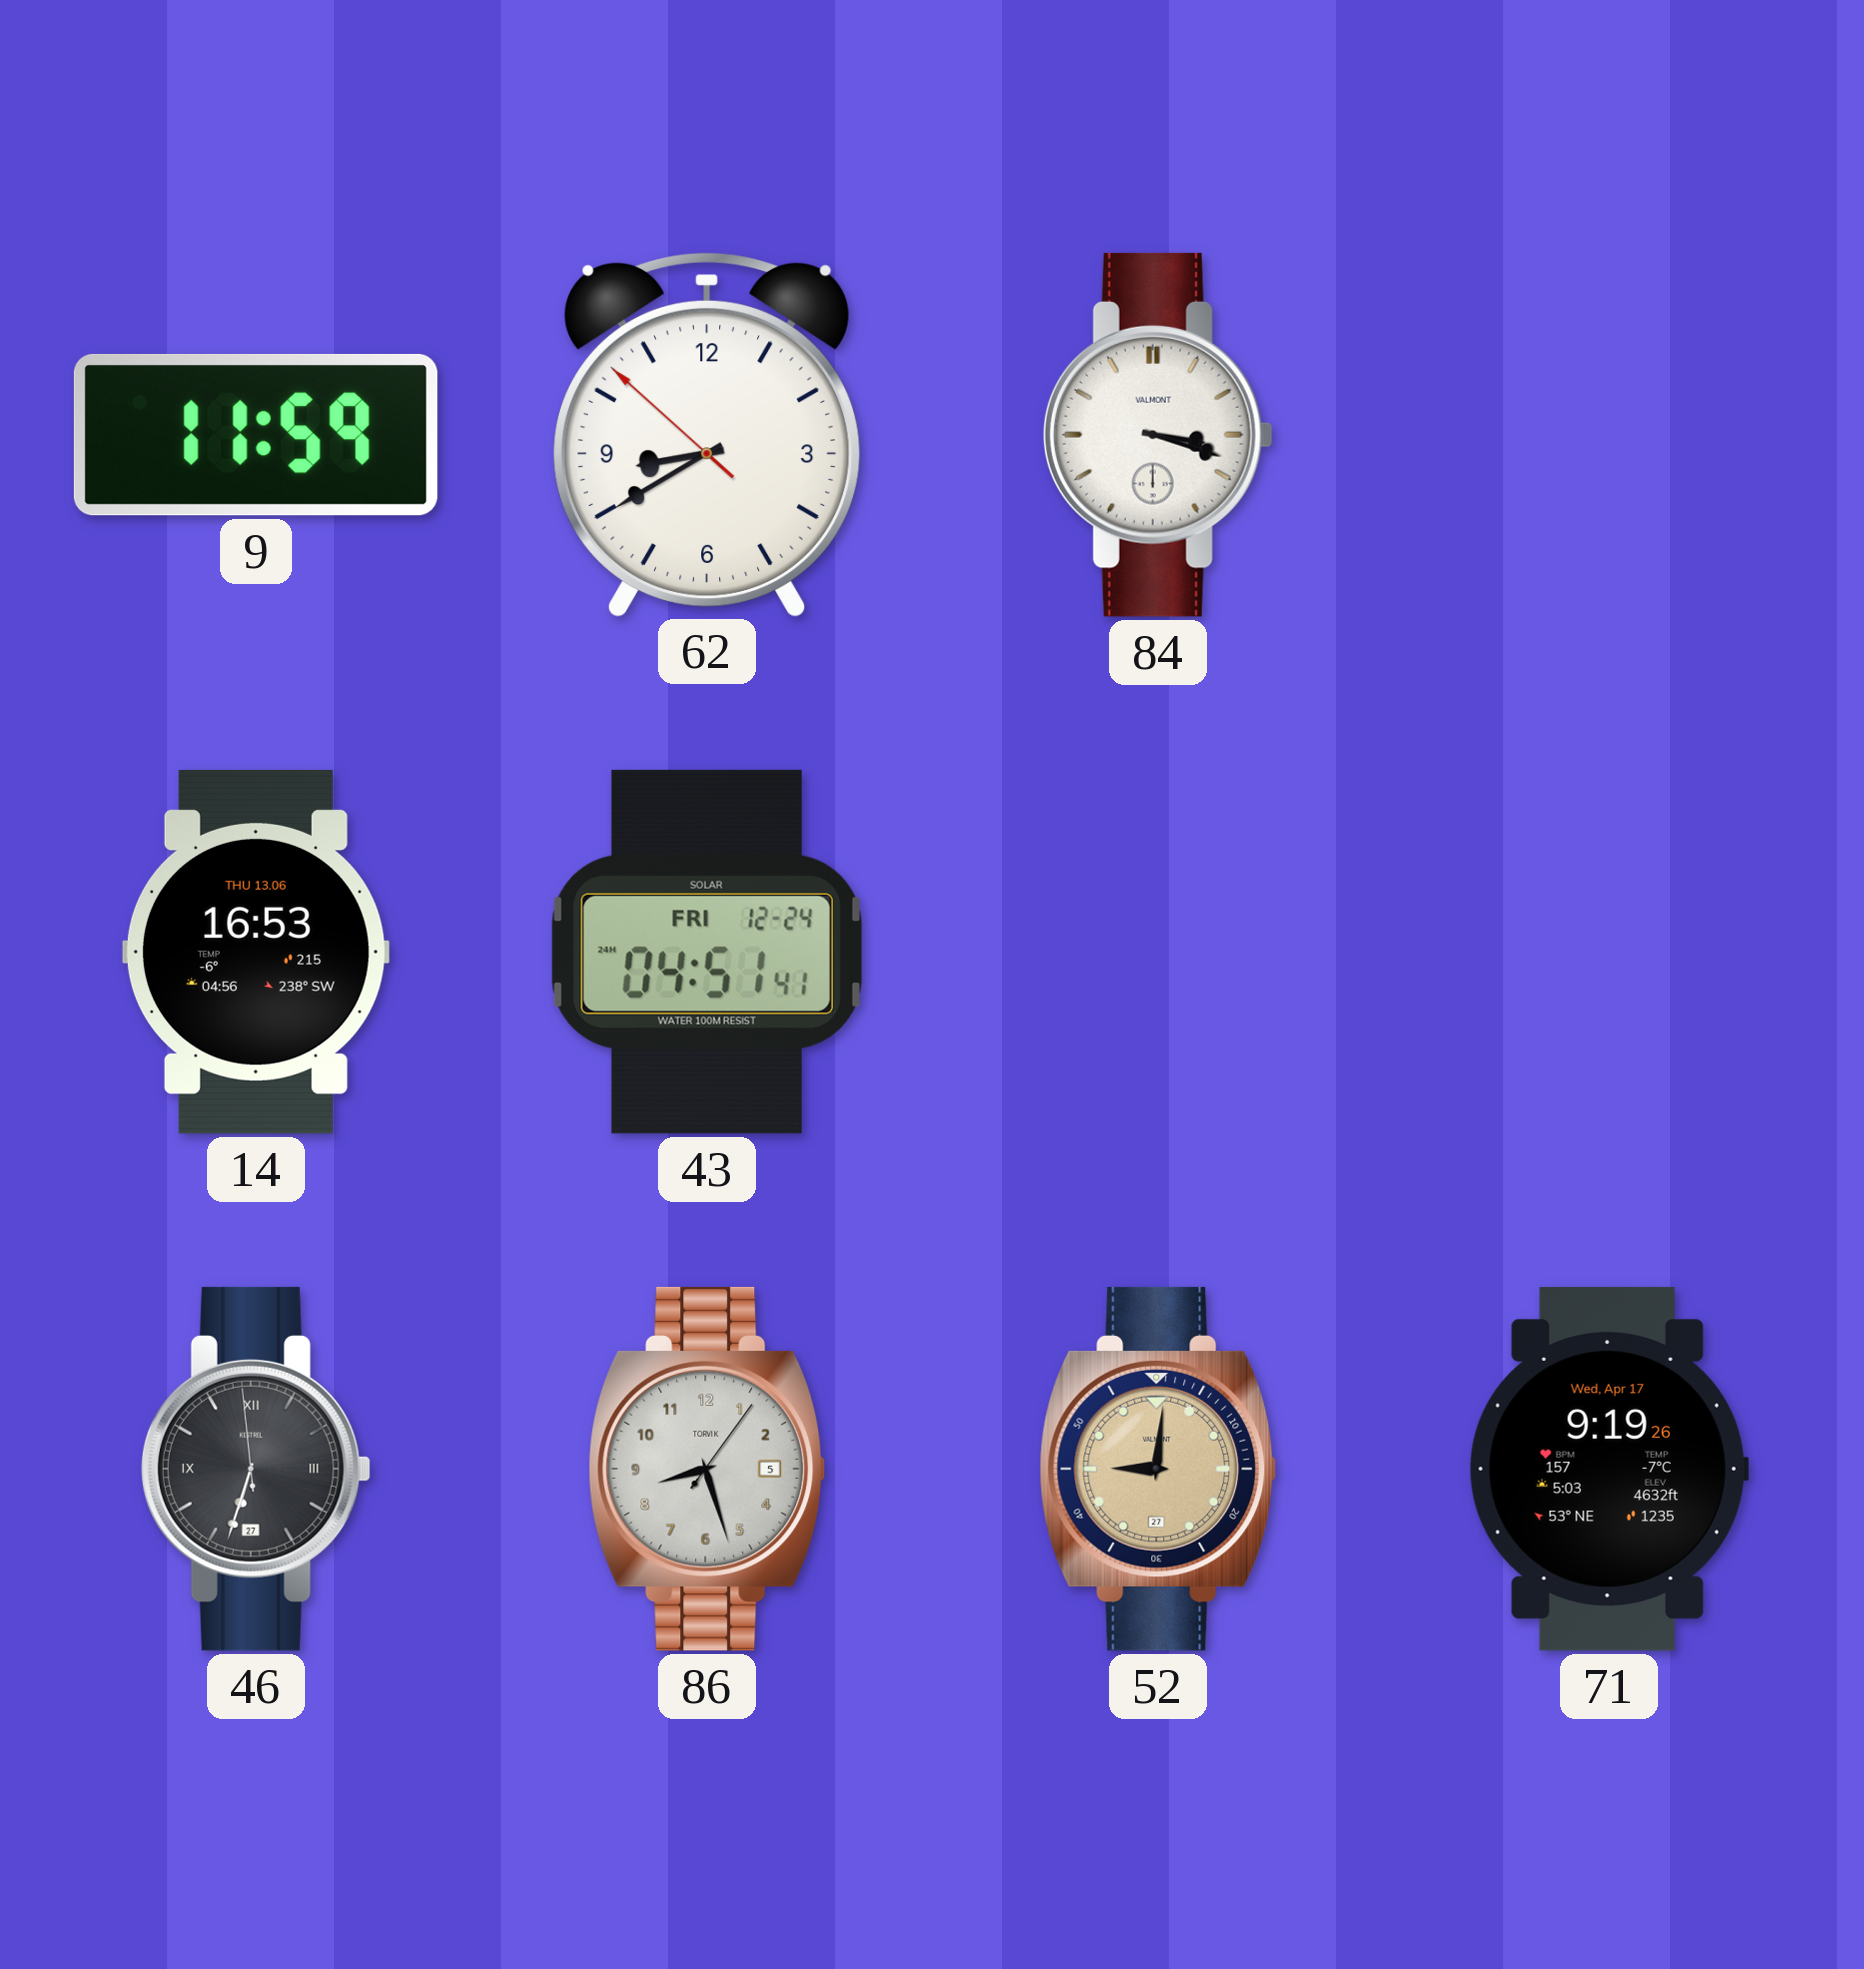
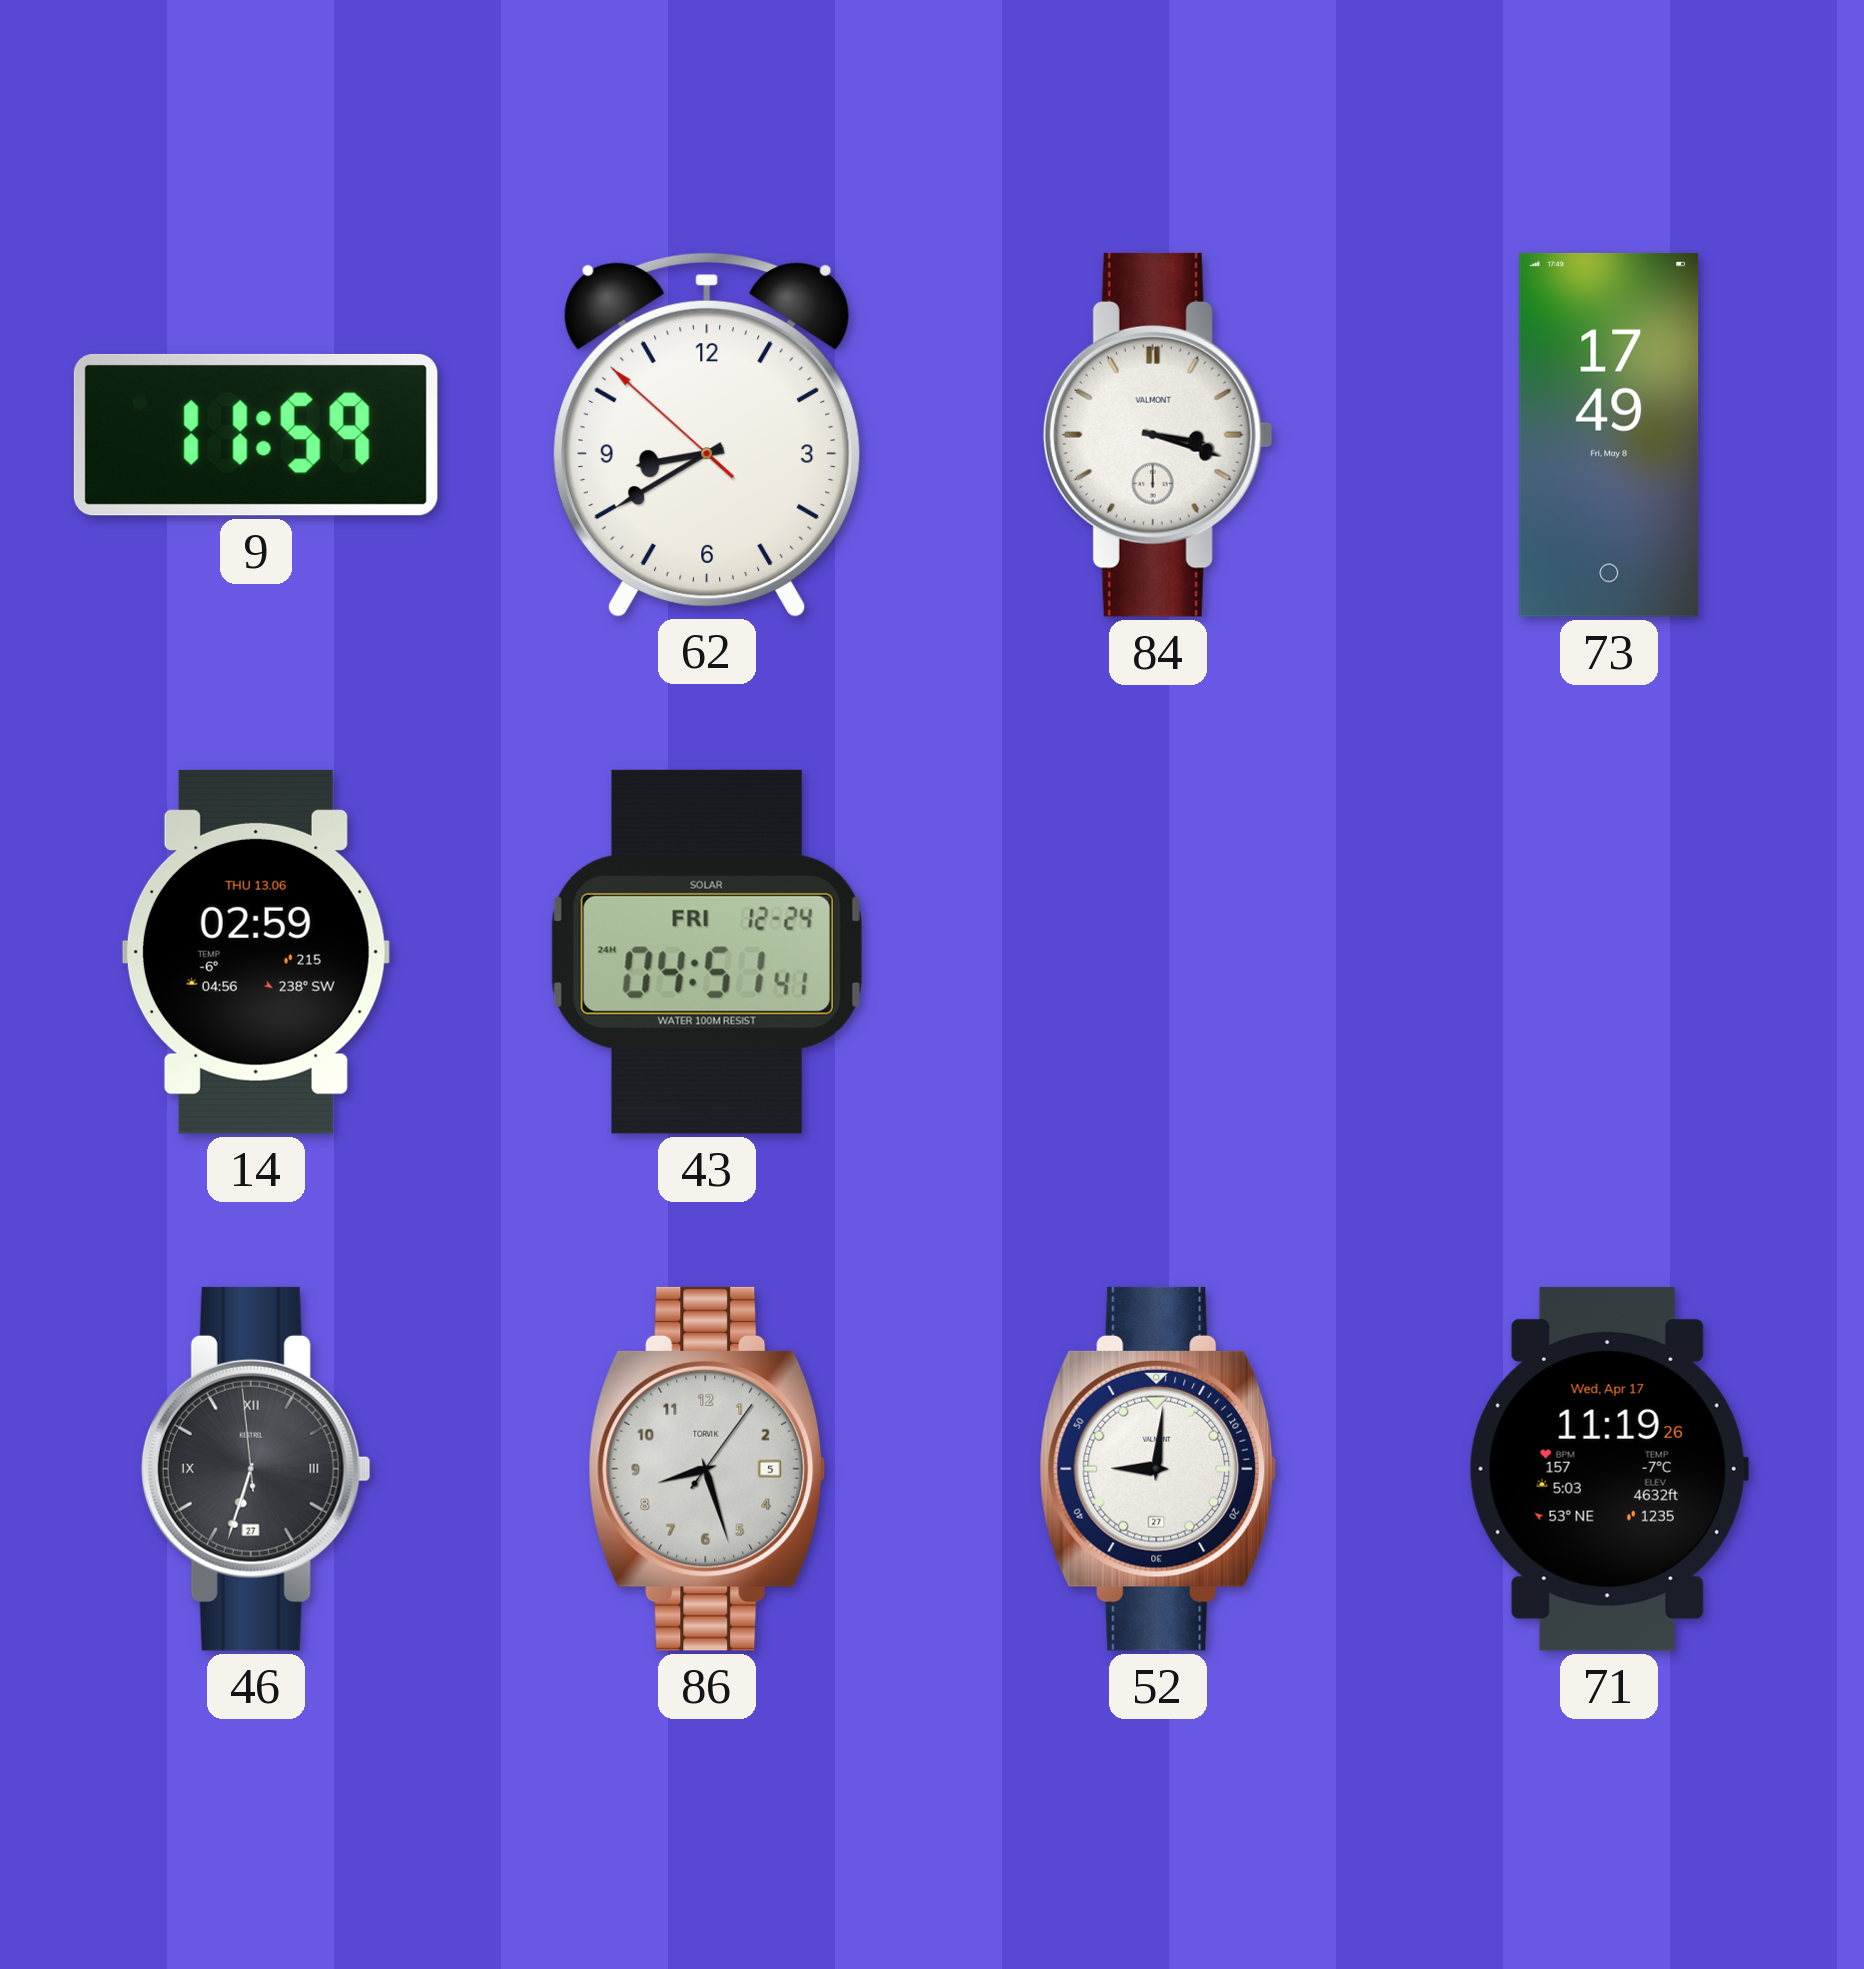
73: none -> 17:49
14: 16:53 -> 02:59
52 dial: champagne -> white
71: 9:19 -> 11:19
